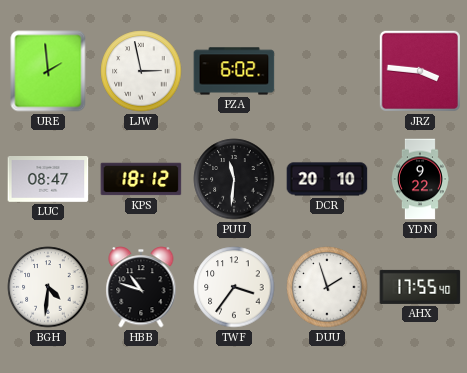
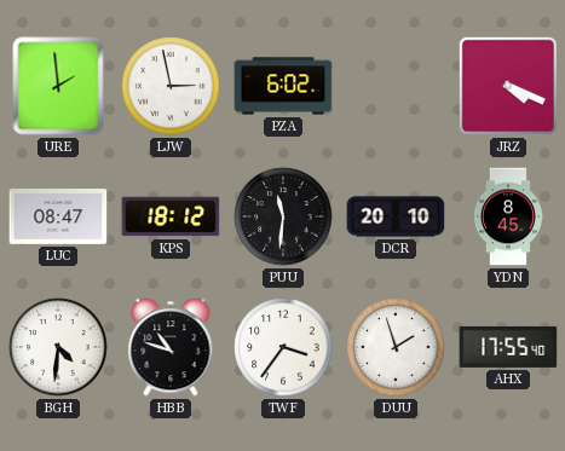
JRZ: 3:46 -> 4:19
YDN: 9:22 -> 8:45
